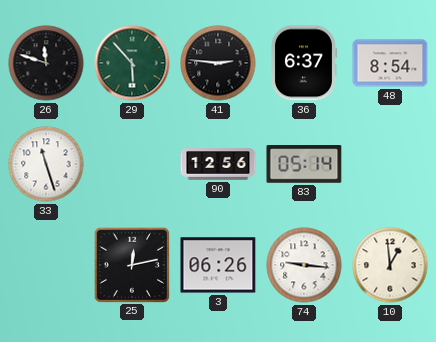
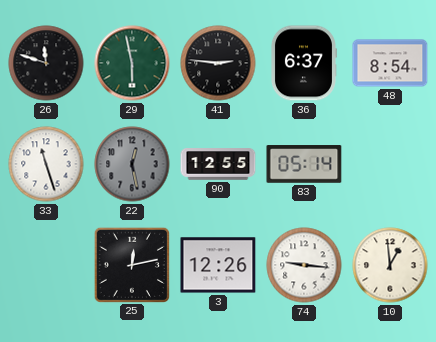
29: 5:53 -> 5:58
22: none -> 12:28
90: 12:56 -> 12:55
3: 06:26 -> 12:26
